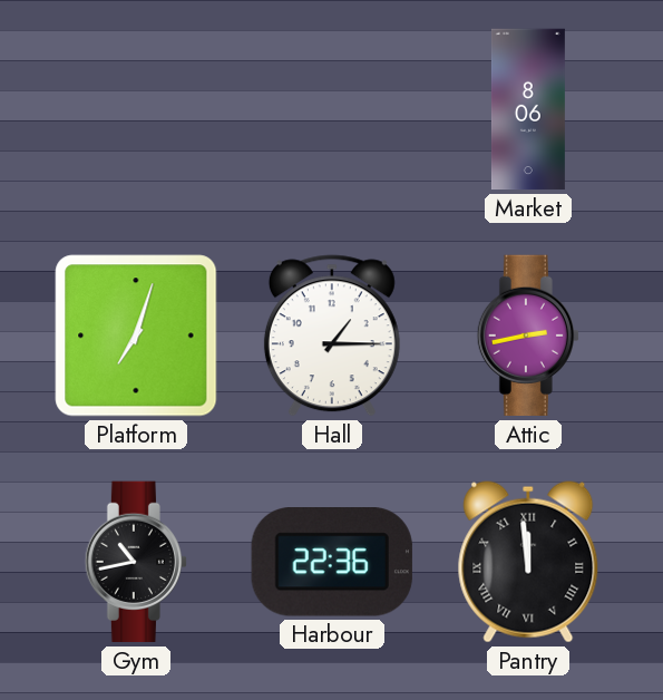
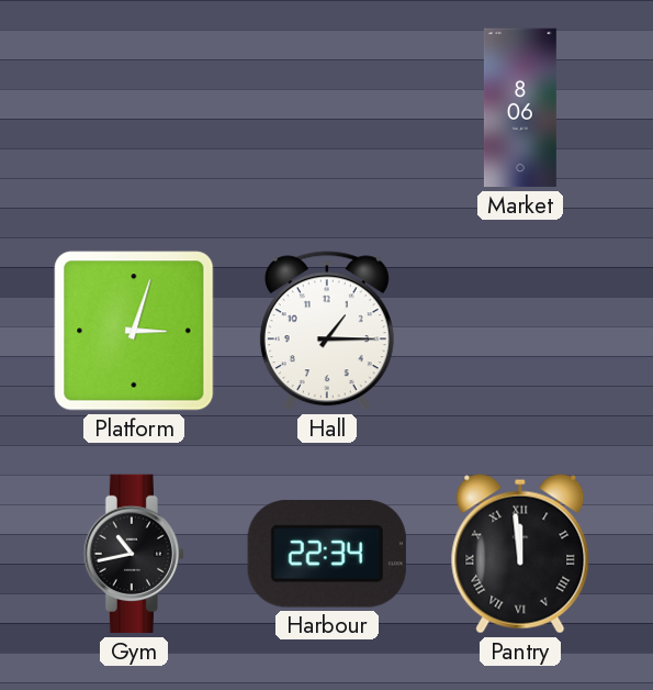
Platform: 7:03 -> 3:03
Attic: 2:43 -> none
Harbour: 22:36 -> 22:34
